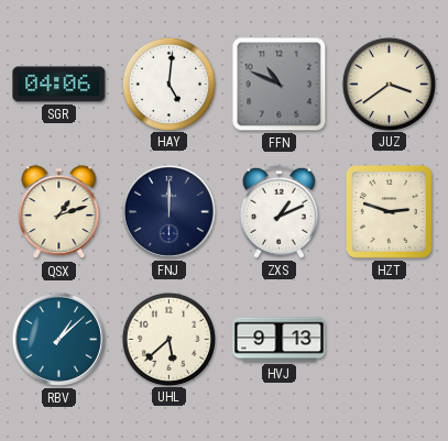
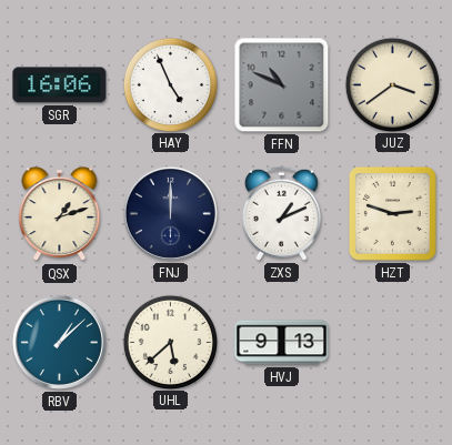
SGR: 04:06 -> 16:06
HAY: 5:01 -> 4:56
